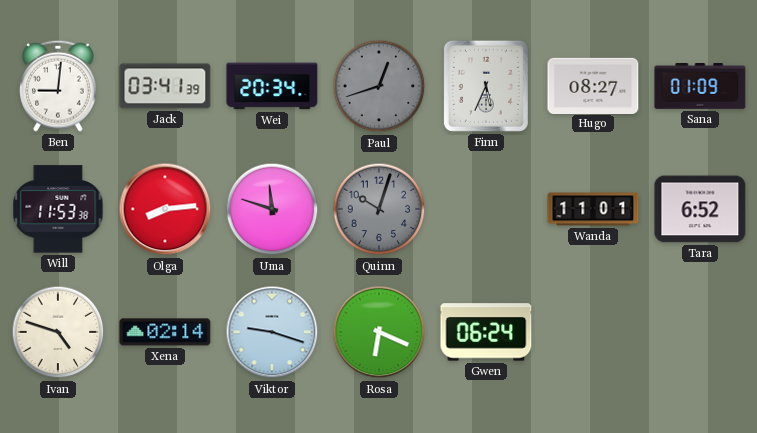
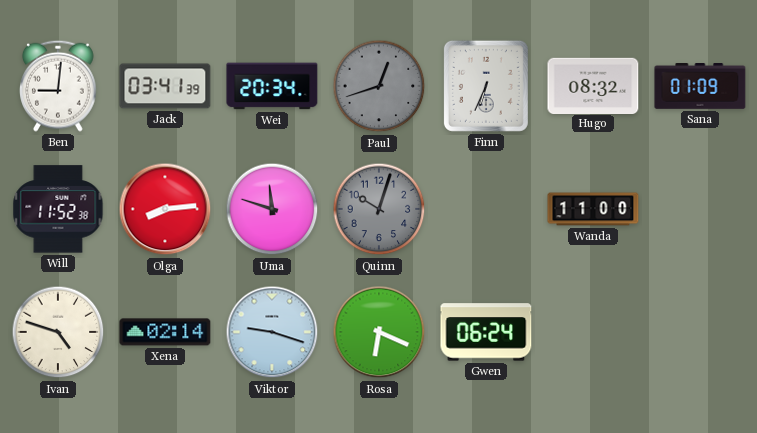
Finn: 5:34 -> 6:34
Hugo: 08:27 -> 08:32
Will: 11:53 -> 11:52
Wanda: 11:01 -> 11:00
Tara: 6:52 -> none
